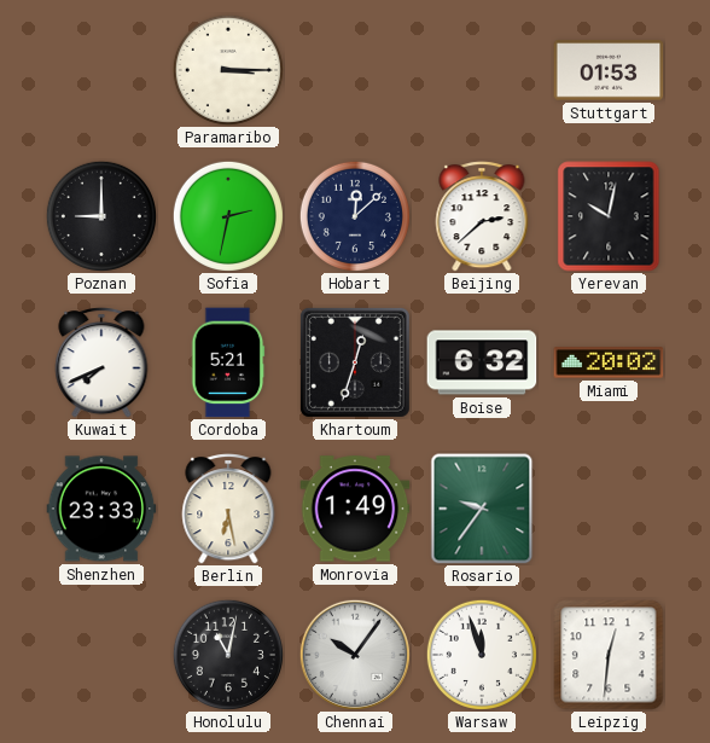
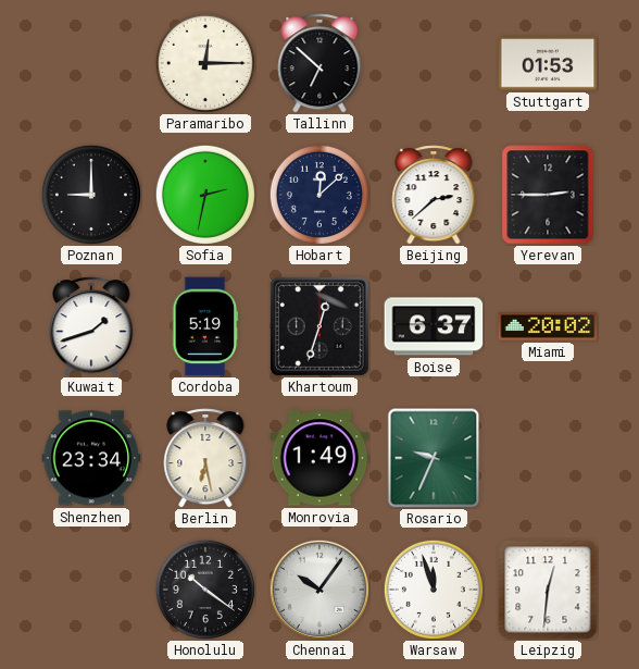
Paramaribo: 3:15 -> 12:15
Tallinn: none -> 6:52
Yerevan: 10:02 -> 2:45
Kuwait: 7:41 -> 1:42
Cordoba: 5:21 -> 5:19
Boise: 6:32 -> 6:37
Shenzhen: 23:33 -> 23:34
Rosario: 9:36 -> 9:34
Honolulu: 11:02 -> 10:21
